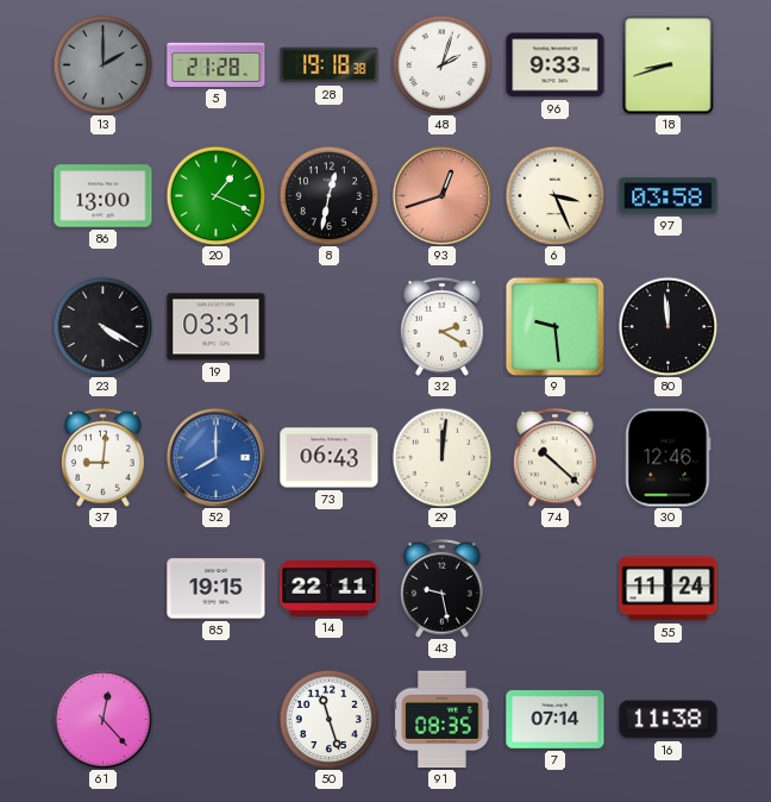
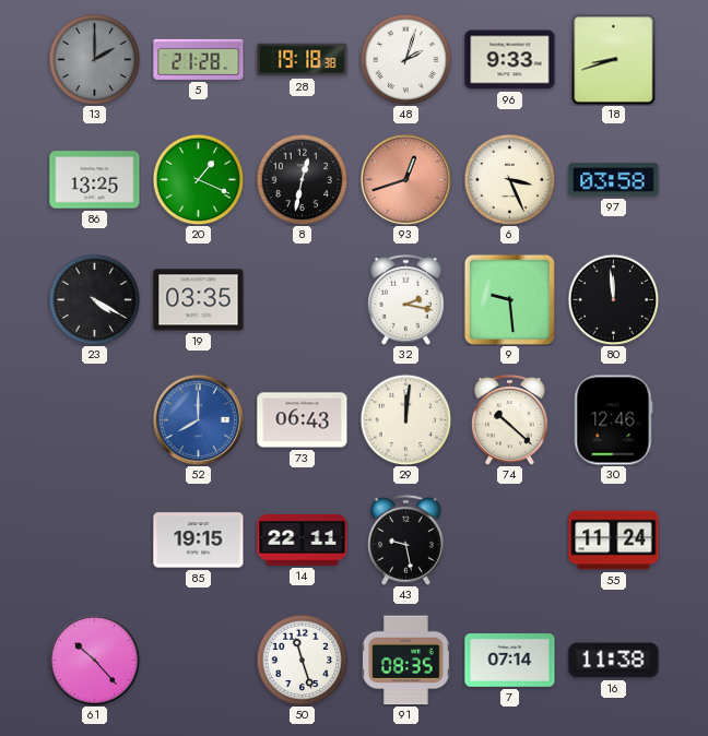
86: 13:00 -> 13:25
19: 03:31 -> 03:35
32: 2:20 -> 2:17
37: 9:01 -> none
61: 12:23 -> 10:23
